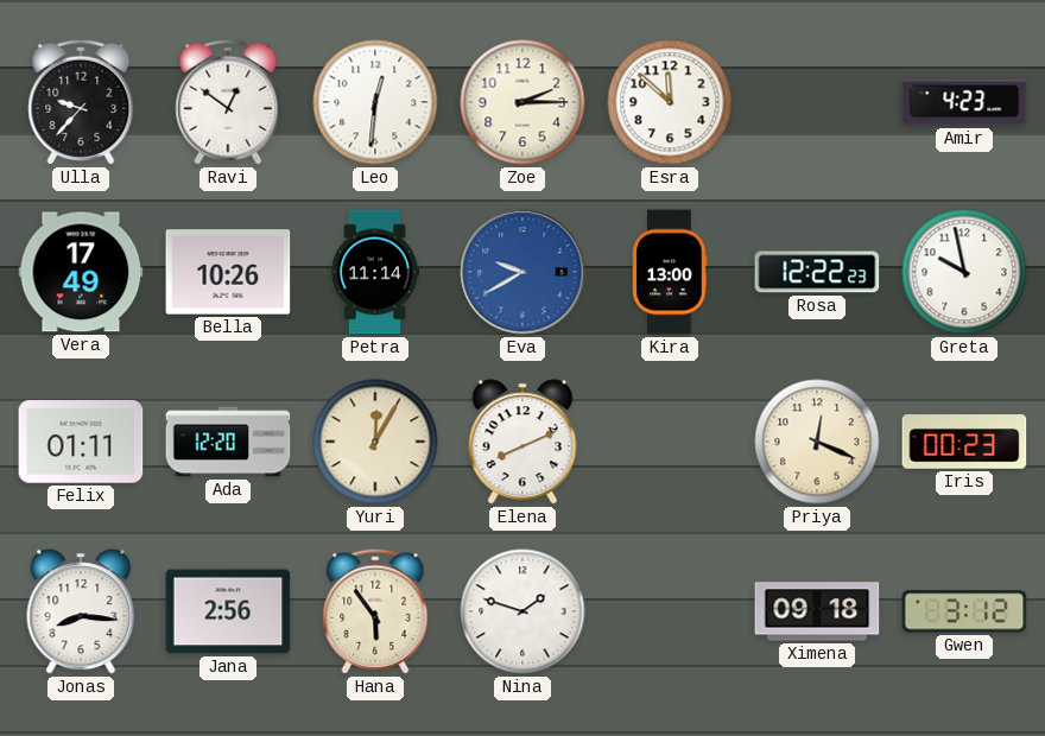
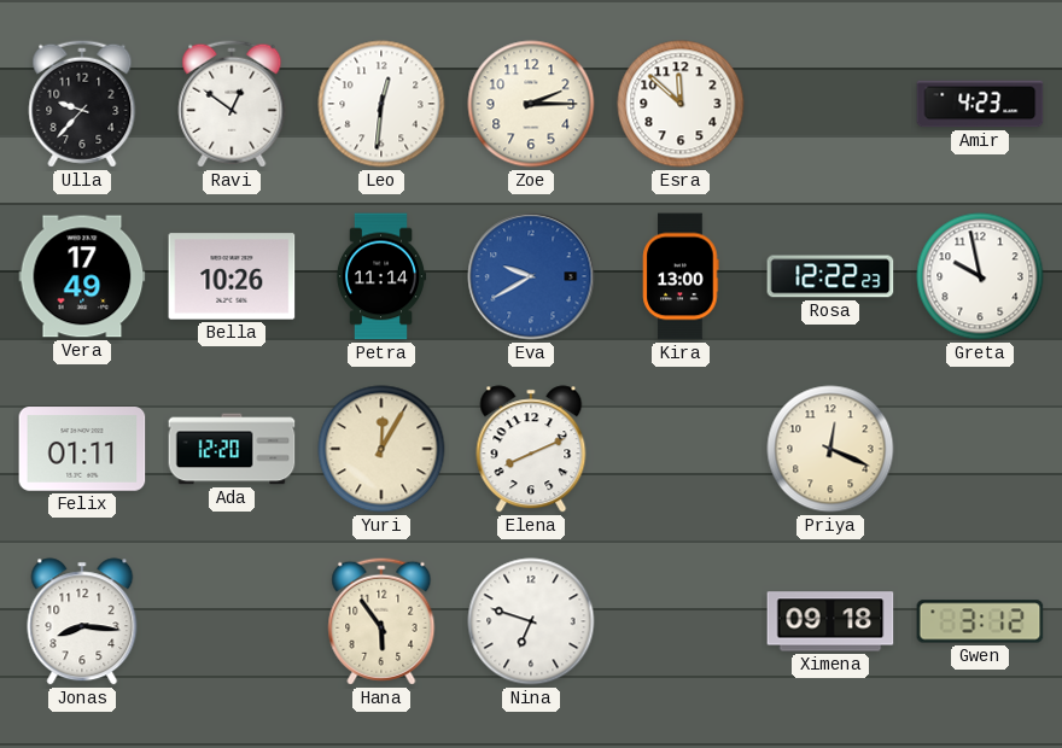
Iris: 00:23 -> none
Jana: 2:56 -> none
Nina: 1:48 -> 6:48
